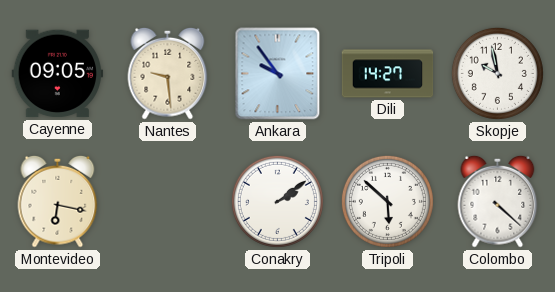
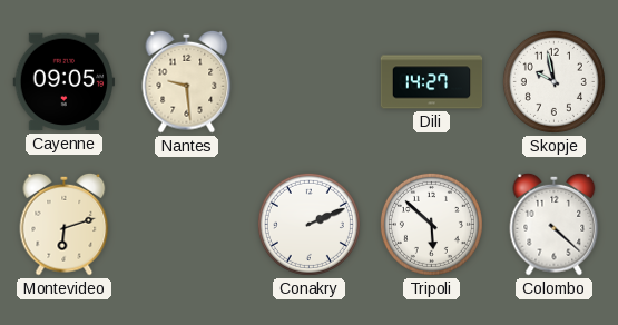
Ankara: 9:54 -> none
Montevideo: 6:17 -> 6:12
Conakry: 2:09 -> 2:11
